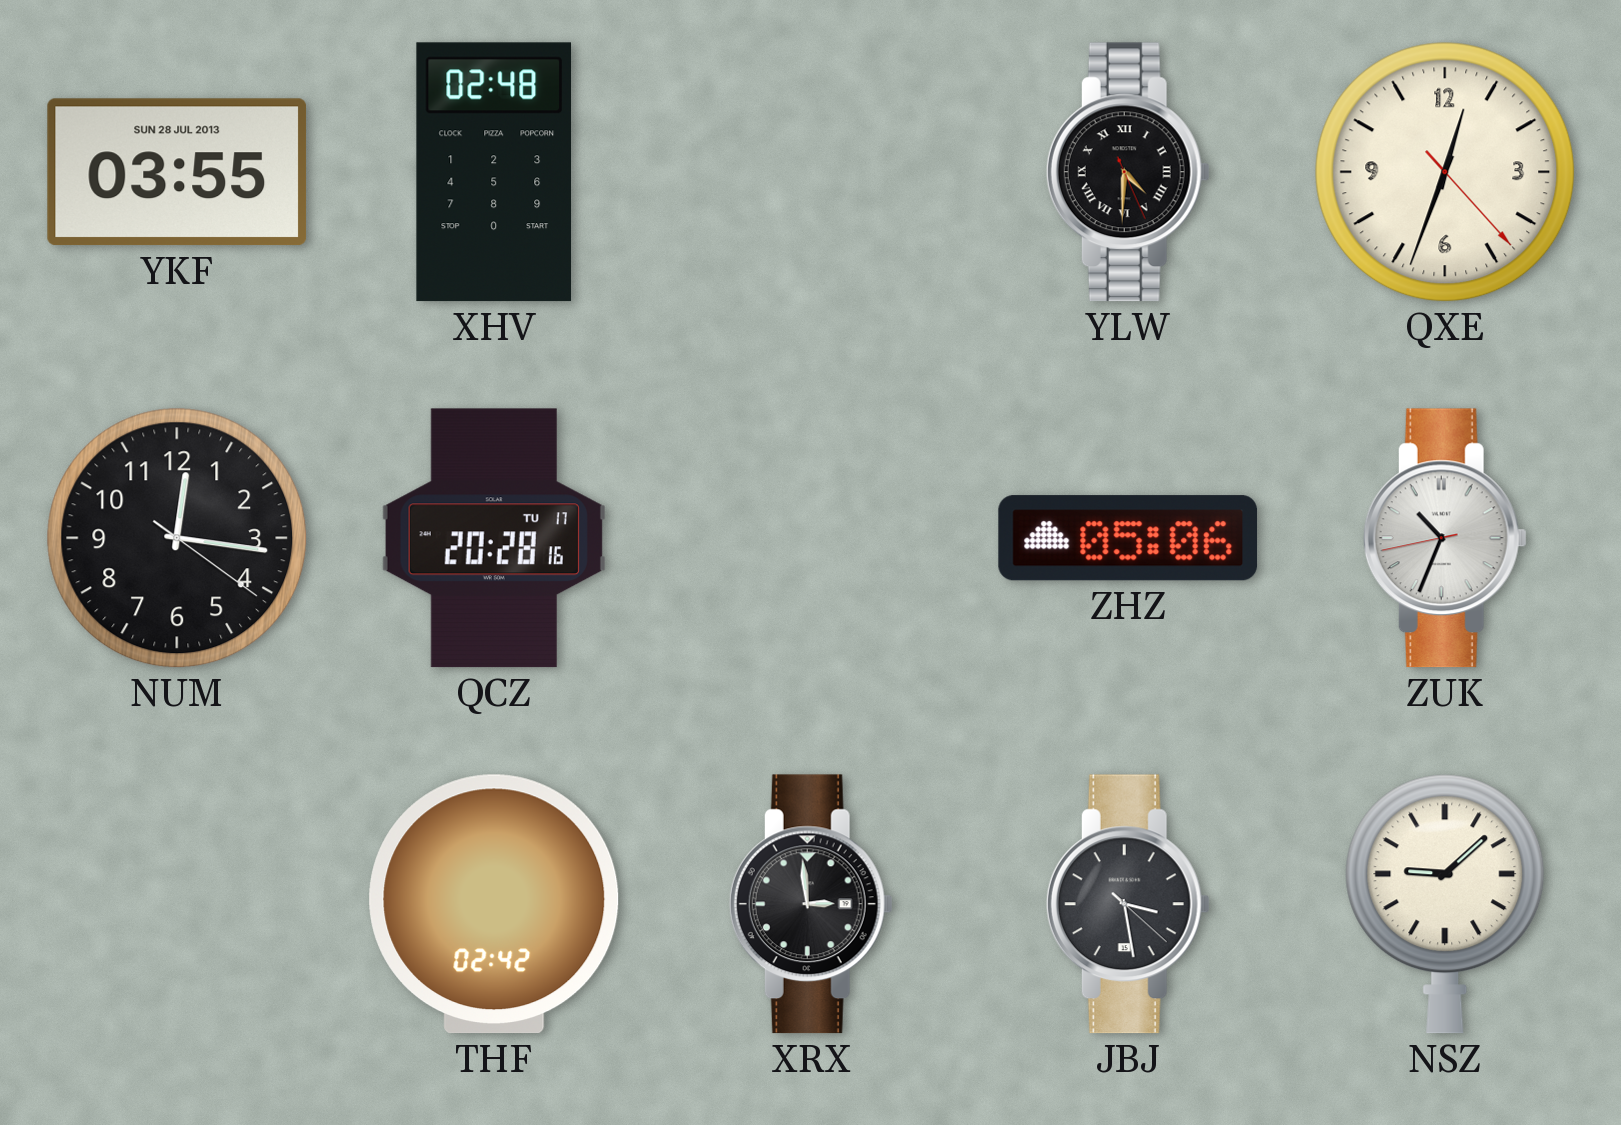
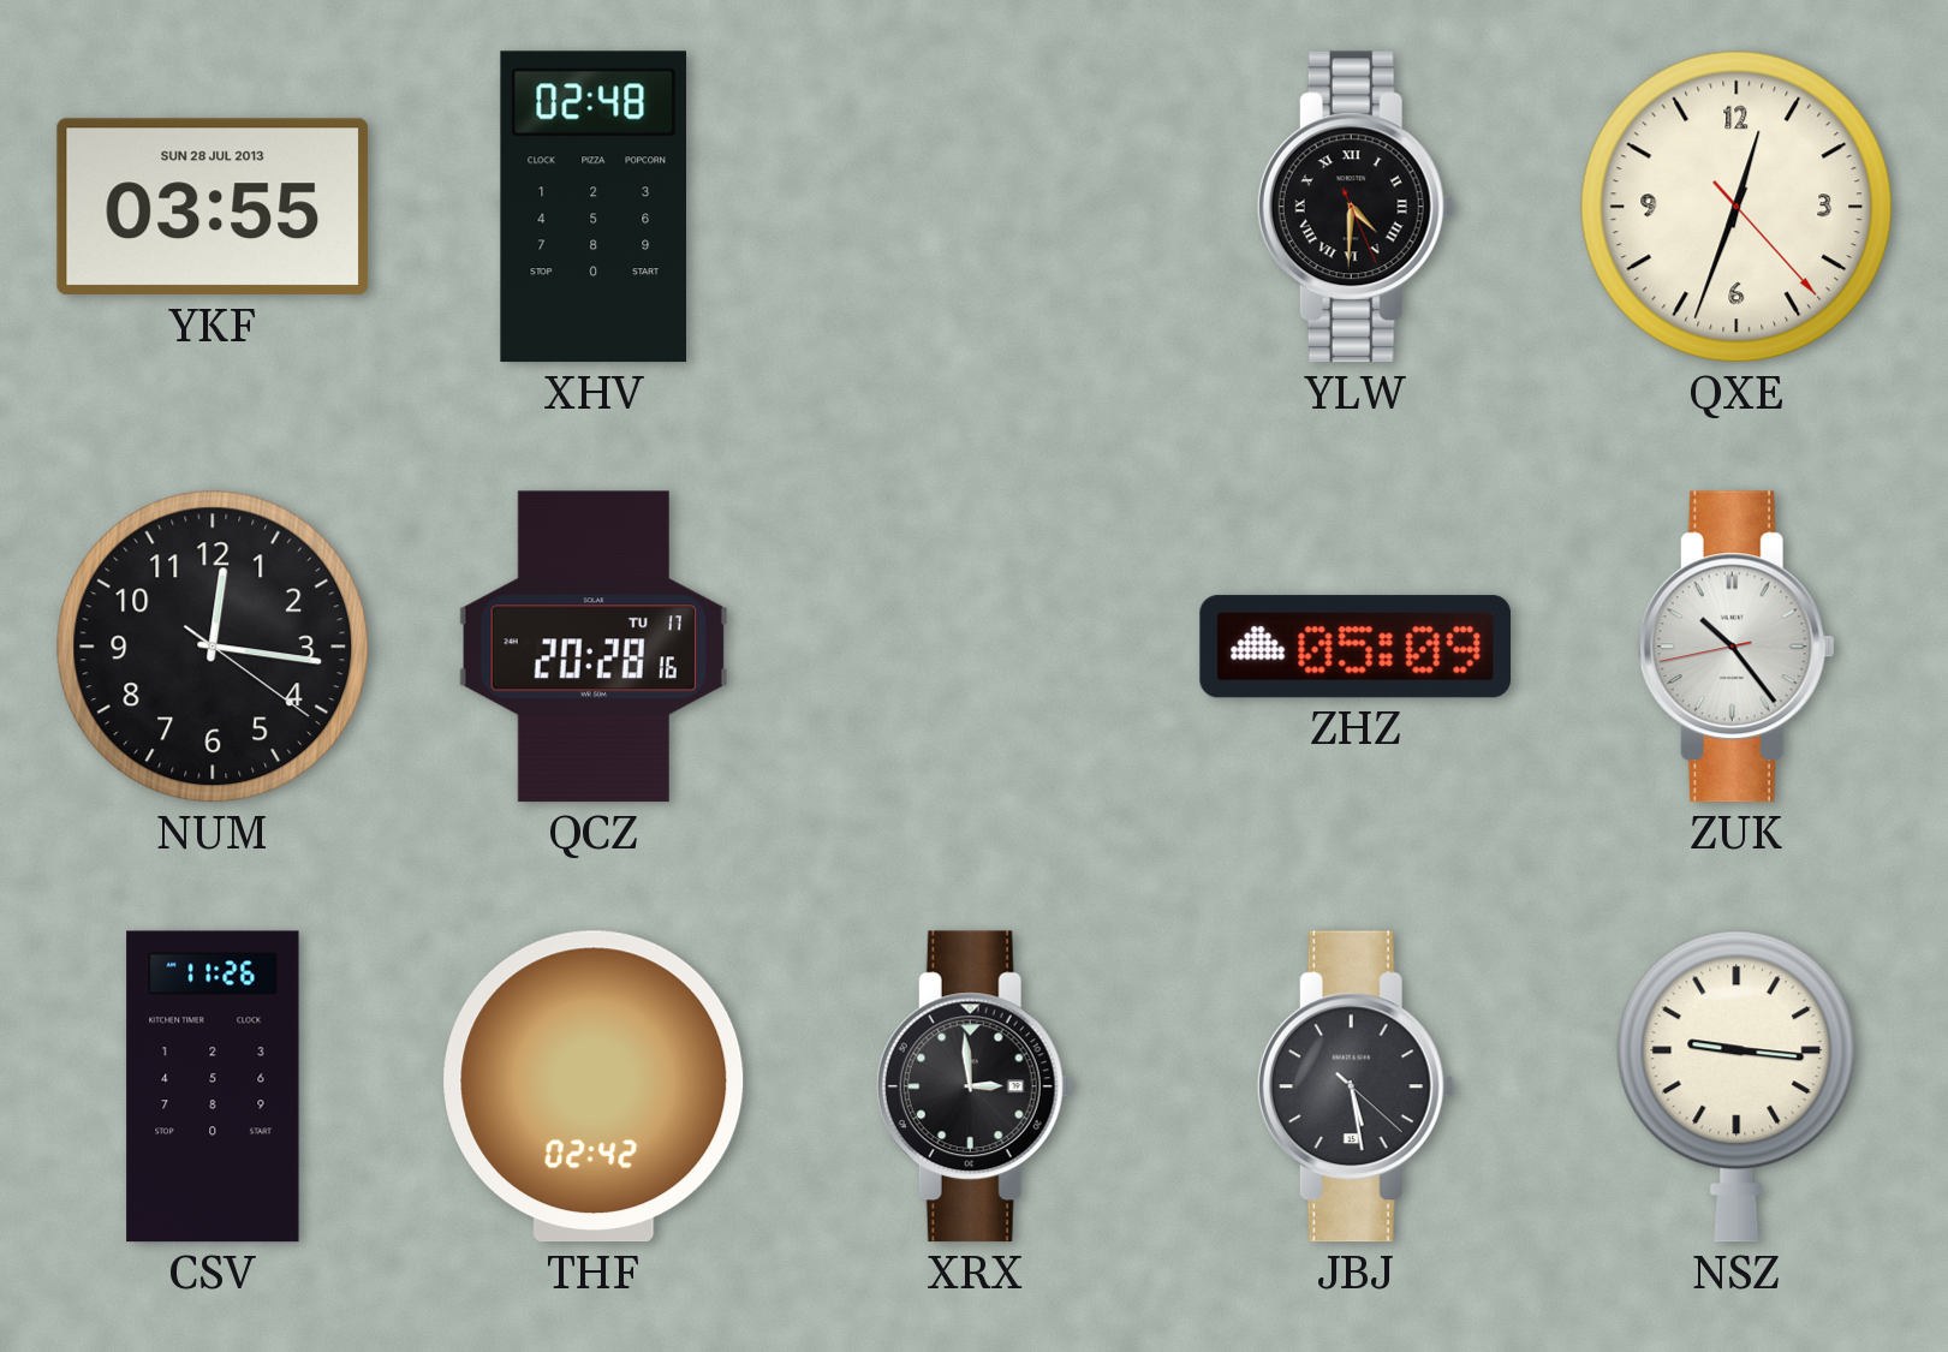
ZHZ: 05:06 -> 05:09
ZUK: 10:33 -> 10:23
CSV: none -> 11:26
JBJ: 3:28 -> 5:28
NSZ: 9:08 -> 9:16
